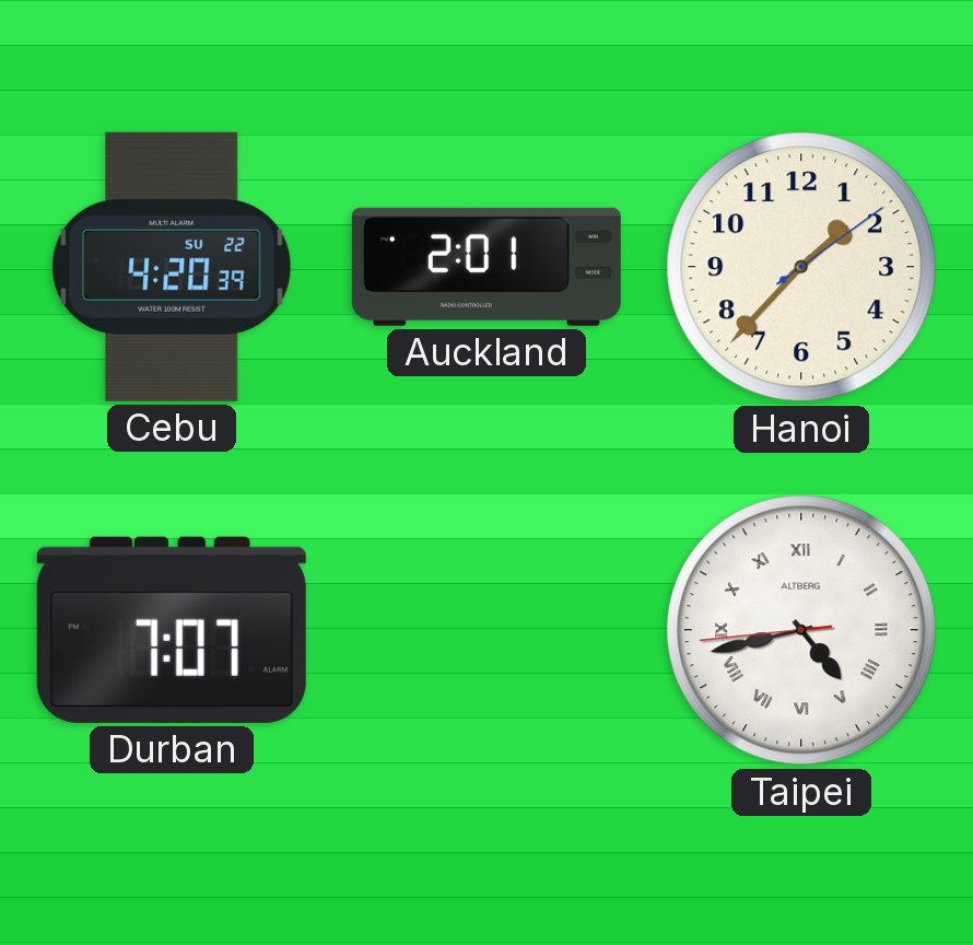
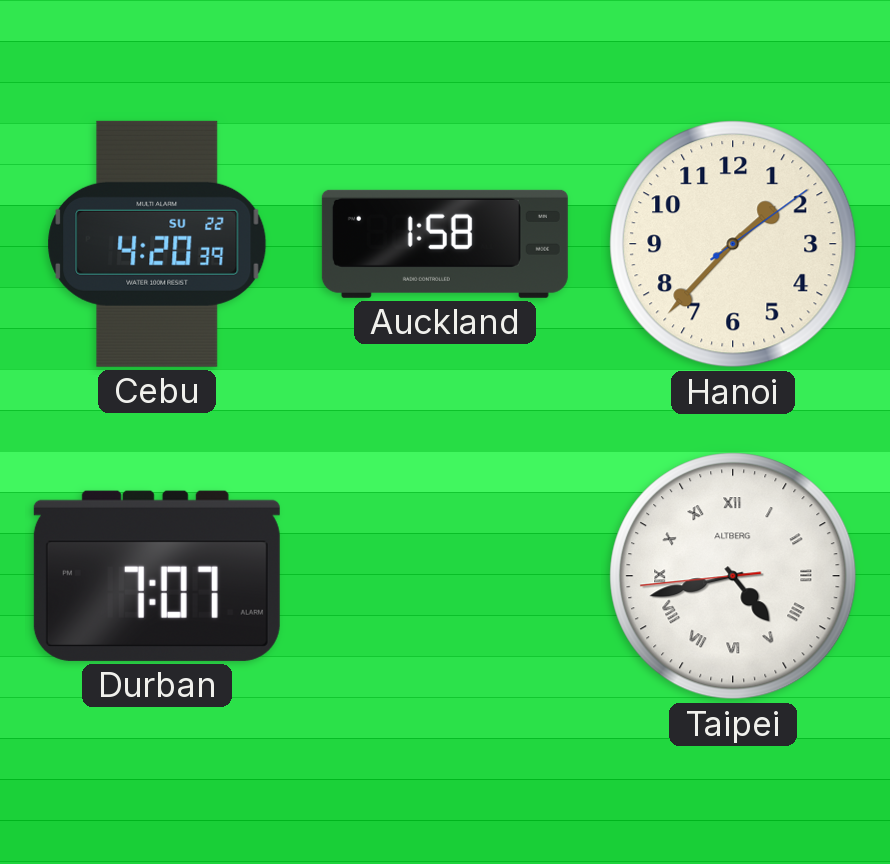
Auckland: 2:01 -> 1:58
